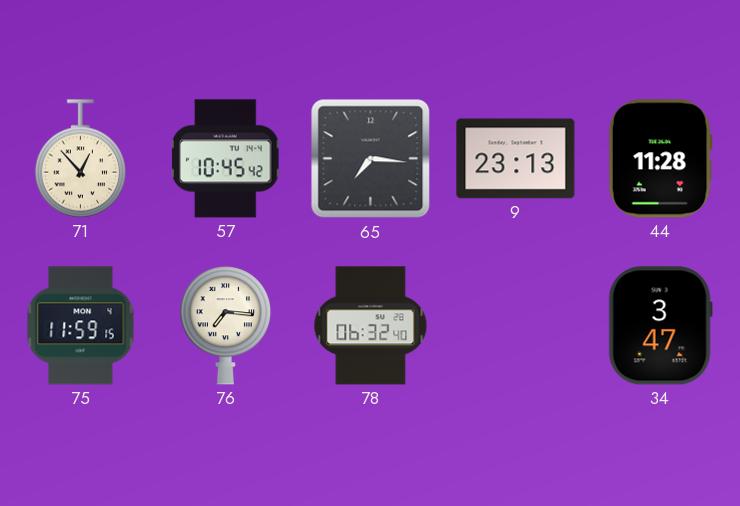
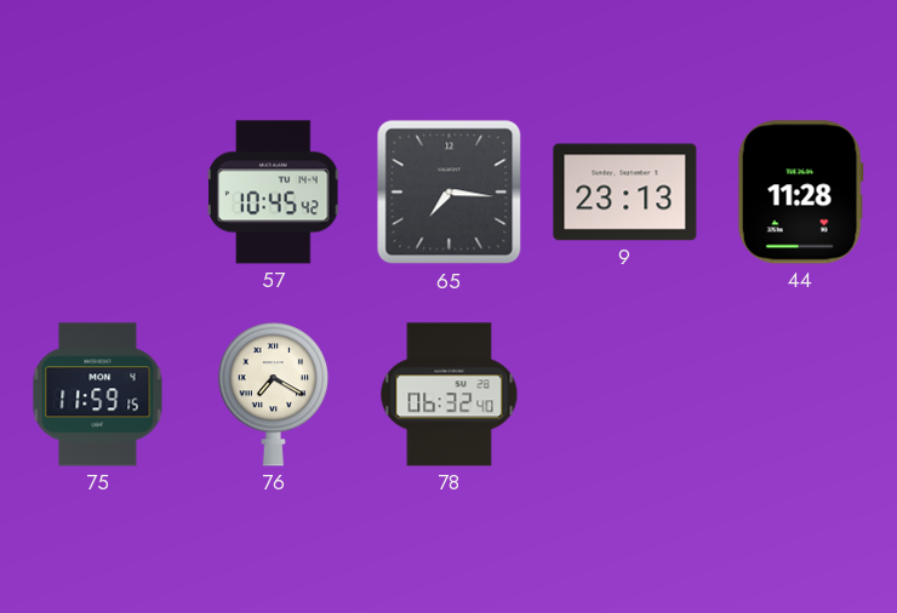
71: 12:53 -> none
76: 7:16 -> 7:20
34: 3:47 -> none
